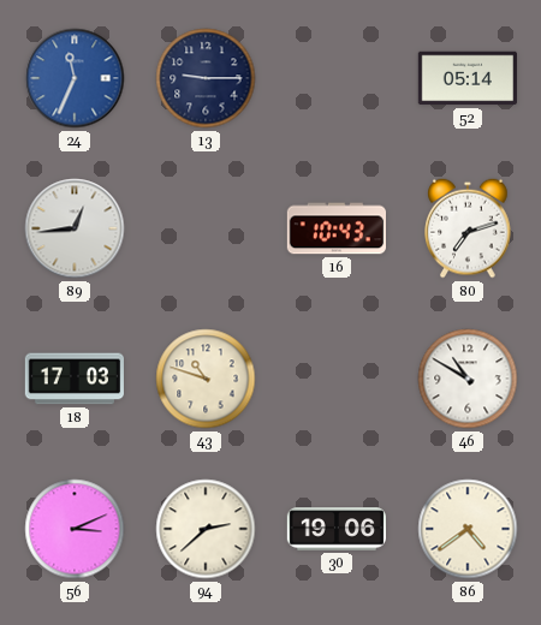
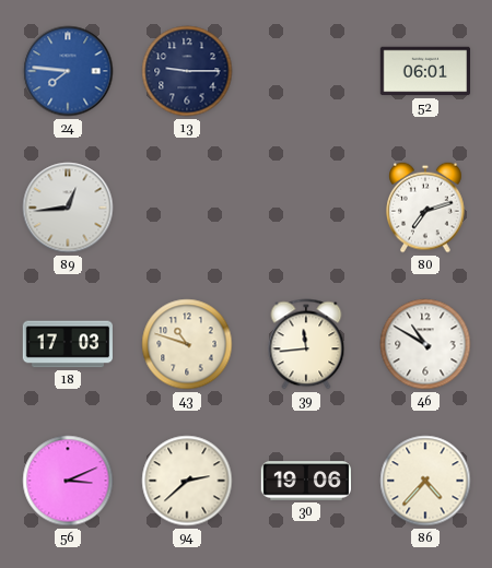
24: 11:34 -> 7:46
52: 05:14 -> 06:01
16: 10:43 -> none
39: none -> 11:44
86: 4:39 -> 4:37
